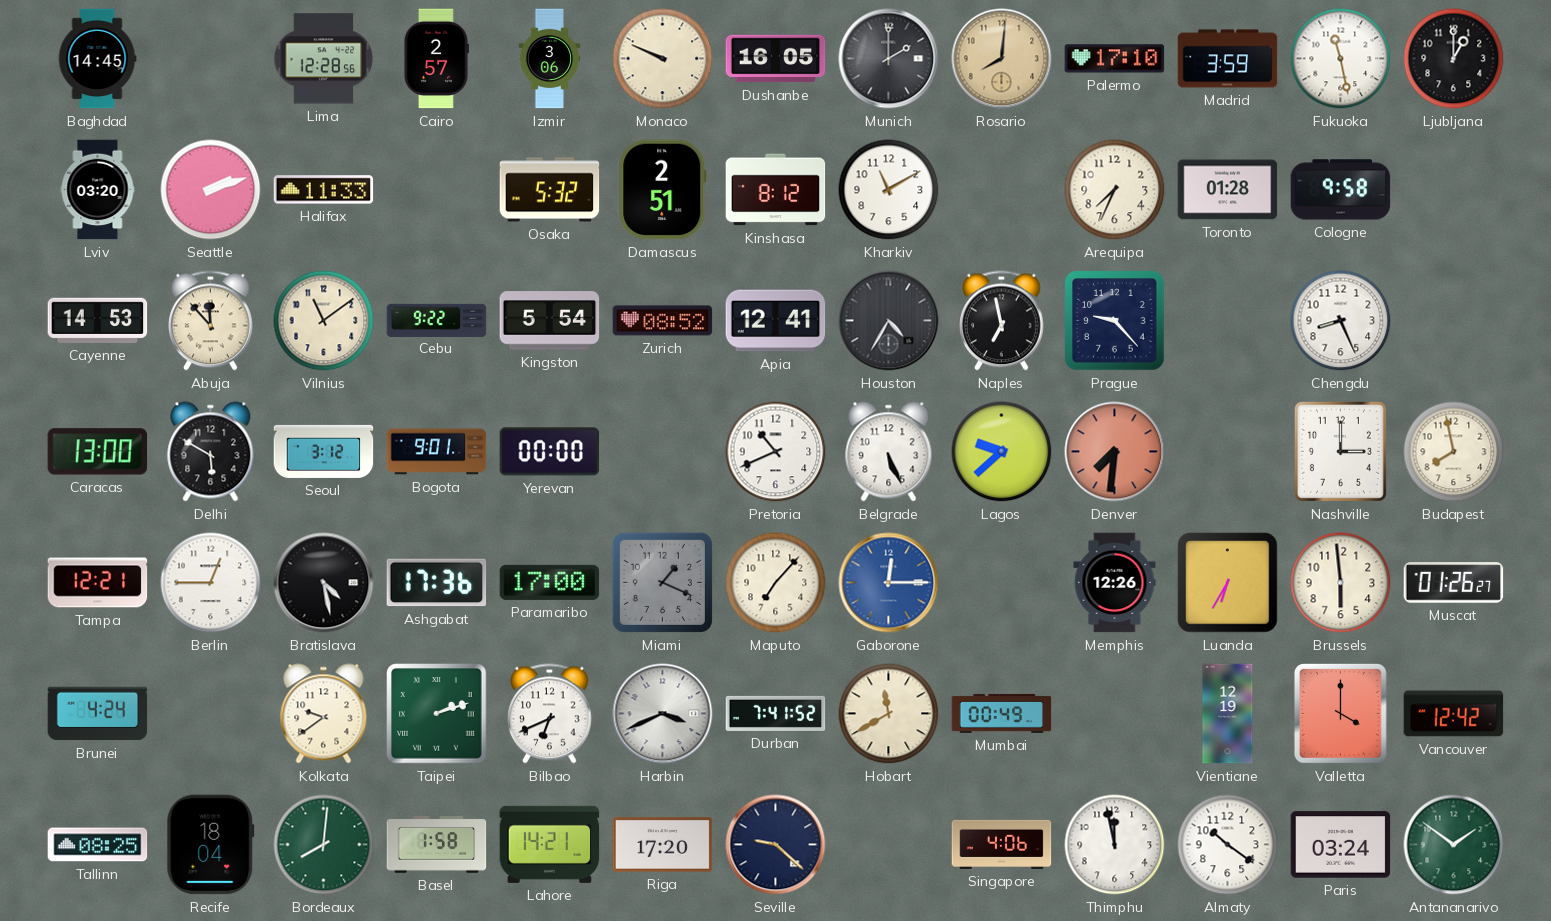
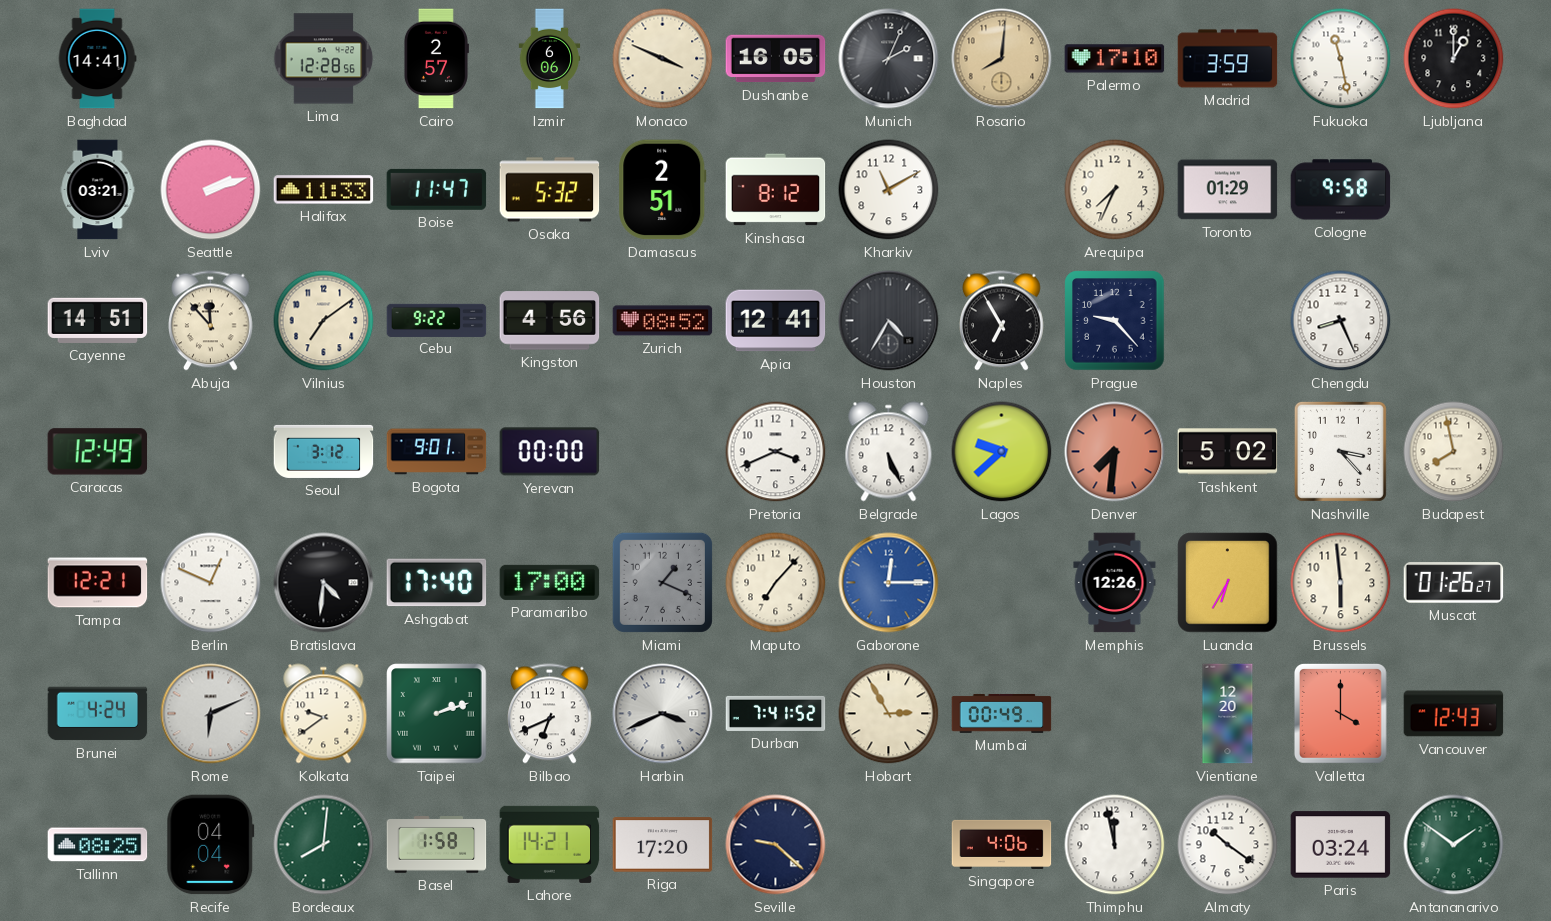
Baghdad: 14:45 -> 14:41
Izmir: 3:06 -> 6:06
Monaco: 9:49 -> 3:49
Munich: 2:00 -> 2:04
Lviv: 03:20 -> 03:21
Boise: none -> 11:47
Toronto: 01:28 -> 01:29
Cayenne: 14:53 -> 14:51
Vilnius: 11:09 -> 7:09
Kingston: 5:54 -> 4:56
Naples: 6:58 -> 6:55
Caracas: 13:00 -> 12:49
Delhi: 5:50 -> none
Pretoria: 10:41 -> 3:41
Tashkent: none -> 5:02
Nashville: 3:00 -> 3:23
Berlin: 12:45 -> 12:49
Bratislava: 4:28 -> 4:31
Ashgabat: 17:36 -> 17:40
Rome: none -> 6:11
Hobart: 11:40 -> 2:55
Vientiane: 12:19 -> 12:20
Vancouver: 12:42 -> 12:43
Recife: 18:04 -> 04:04
